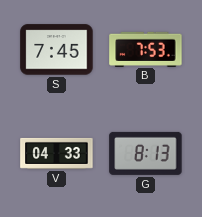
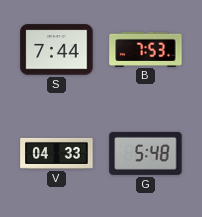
S: 7:45 -> 7:44
G: 8:13 -> 5:48
